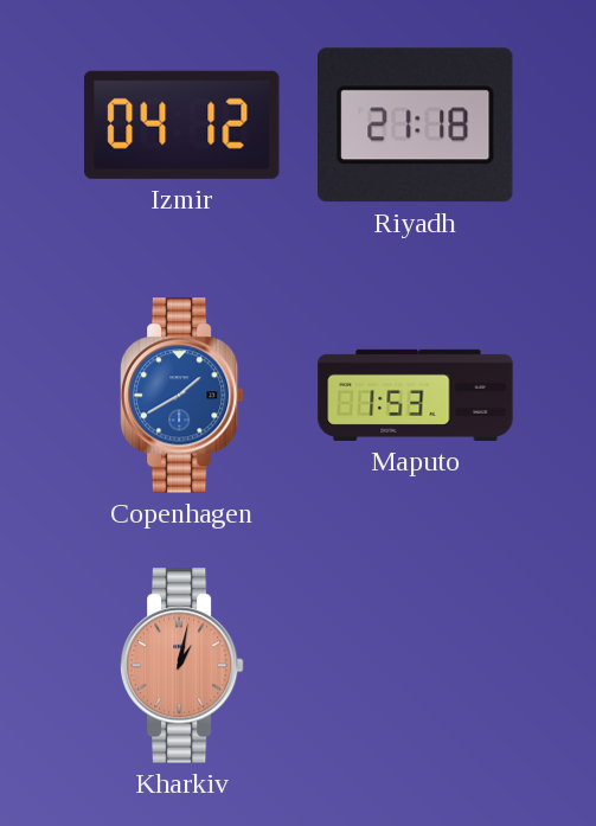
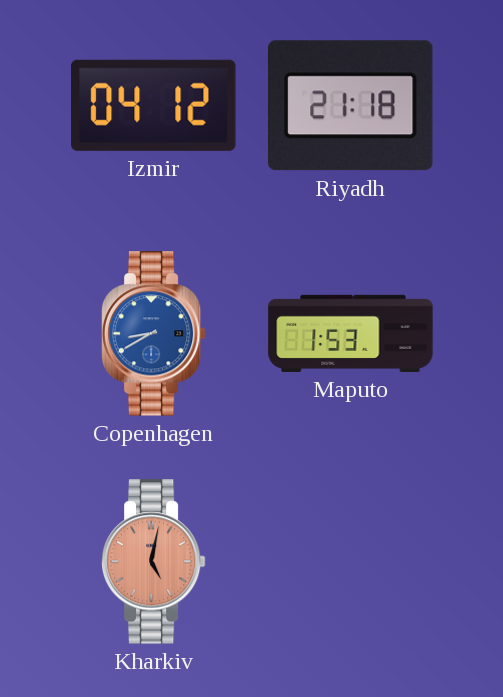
Copenhagen: 1:40 -> 8:40
Kharkiv: 1:02 -> 5:02
